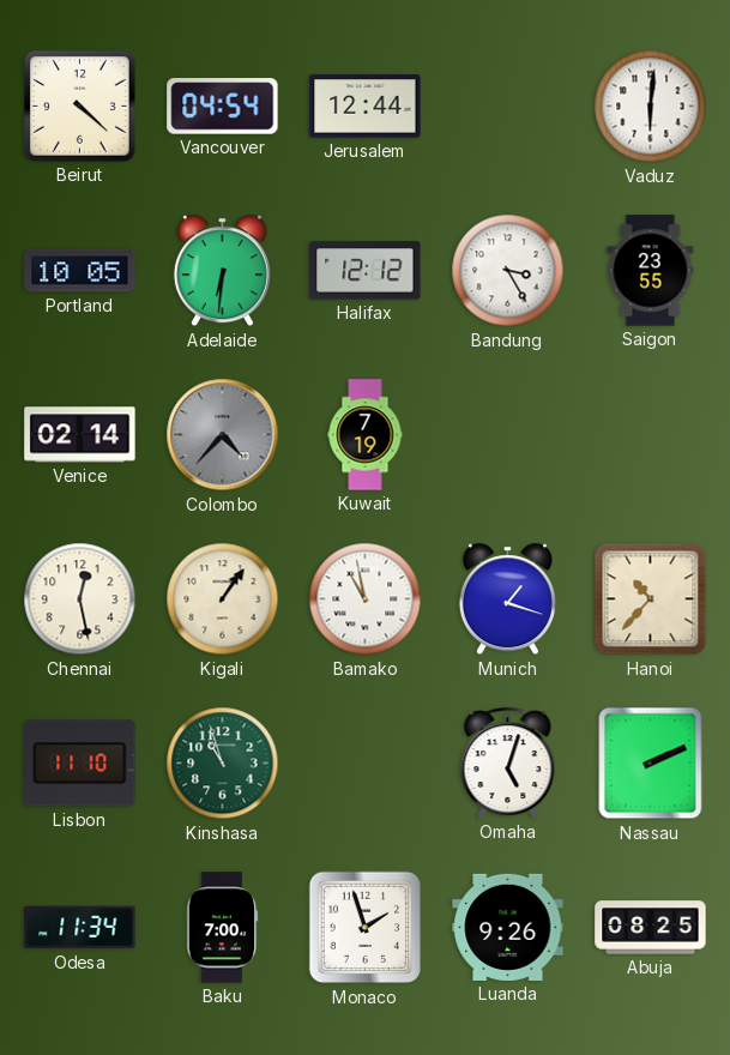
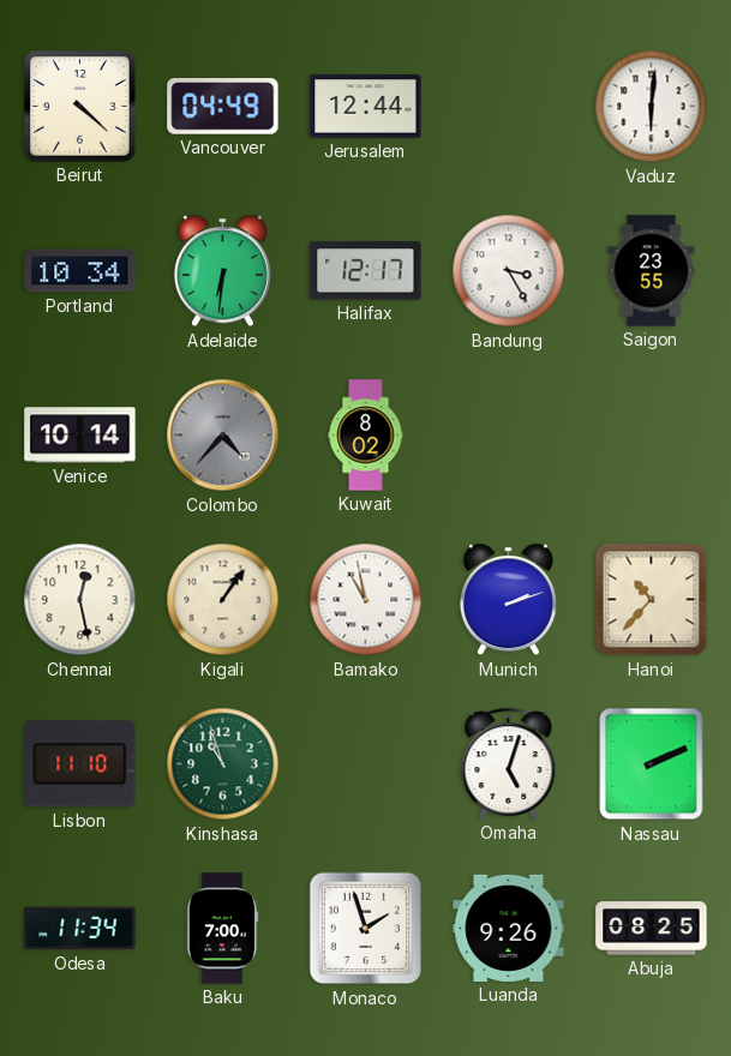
Vancouver: 04:54 -> 04:49
Portland: 10:05 -> 10:34
Halifax: 12:12 -> 12:17
Venice: 02:14 -> 10:14
Kuwait: 7:19 -> 8:02
Munich: 1:18 -> 2:12
